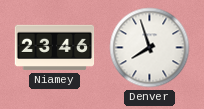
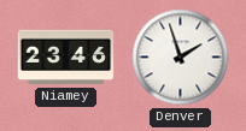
Denver: 7:57 -> 1:57
